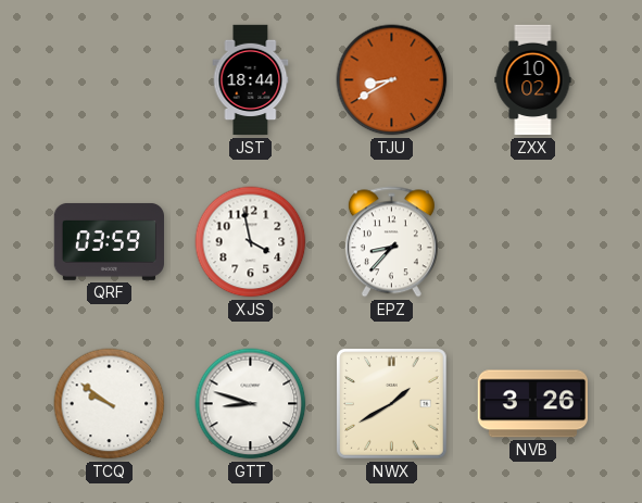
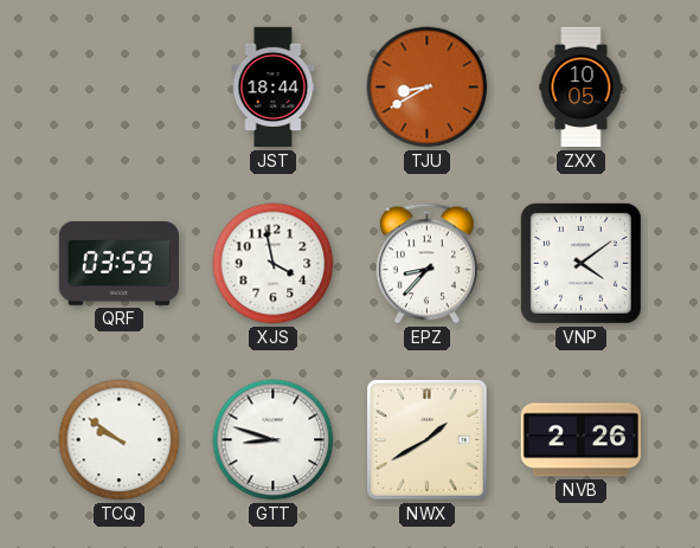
ZXX: 10:02 -> 10:05
VNP: none -> 4:09
NVB: 3:26 -> 2:26
